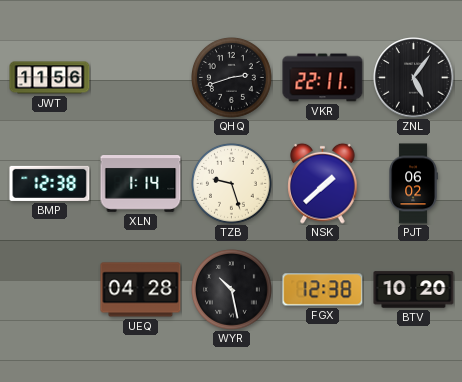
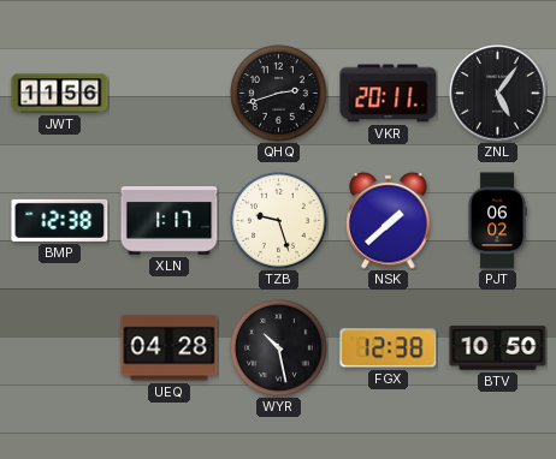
VKR: 22:11 -> 20:11
XLN: 1:14 -> 1:17
BTV: 10:20 -> 10:50
